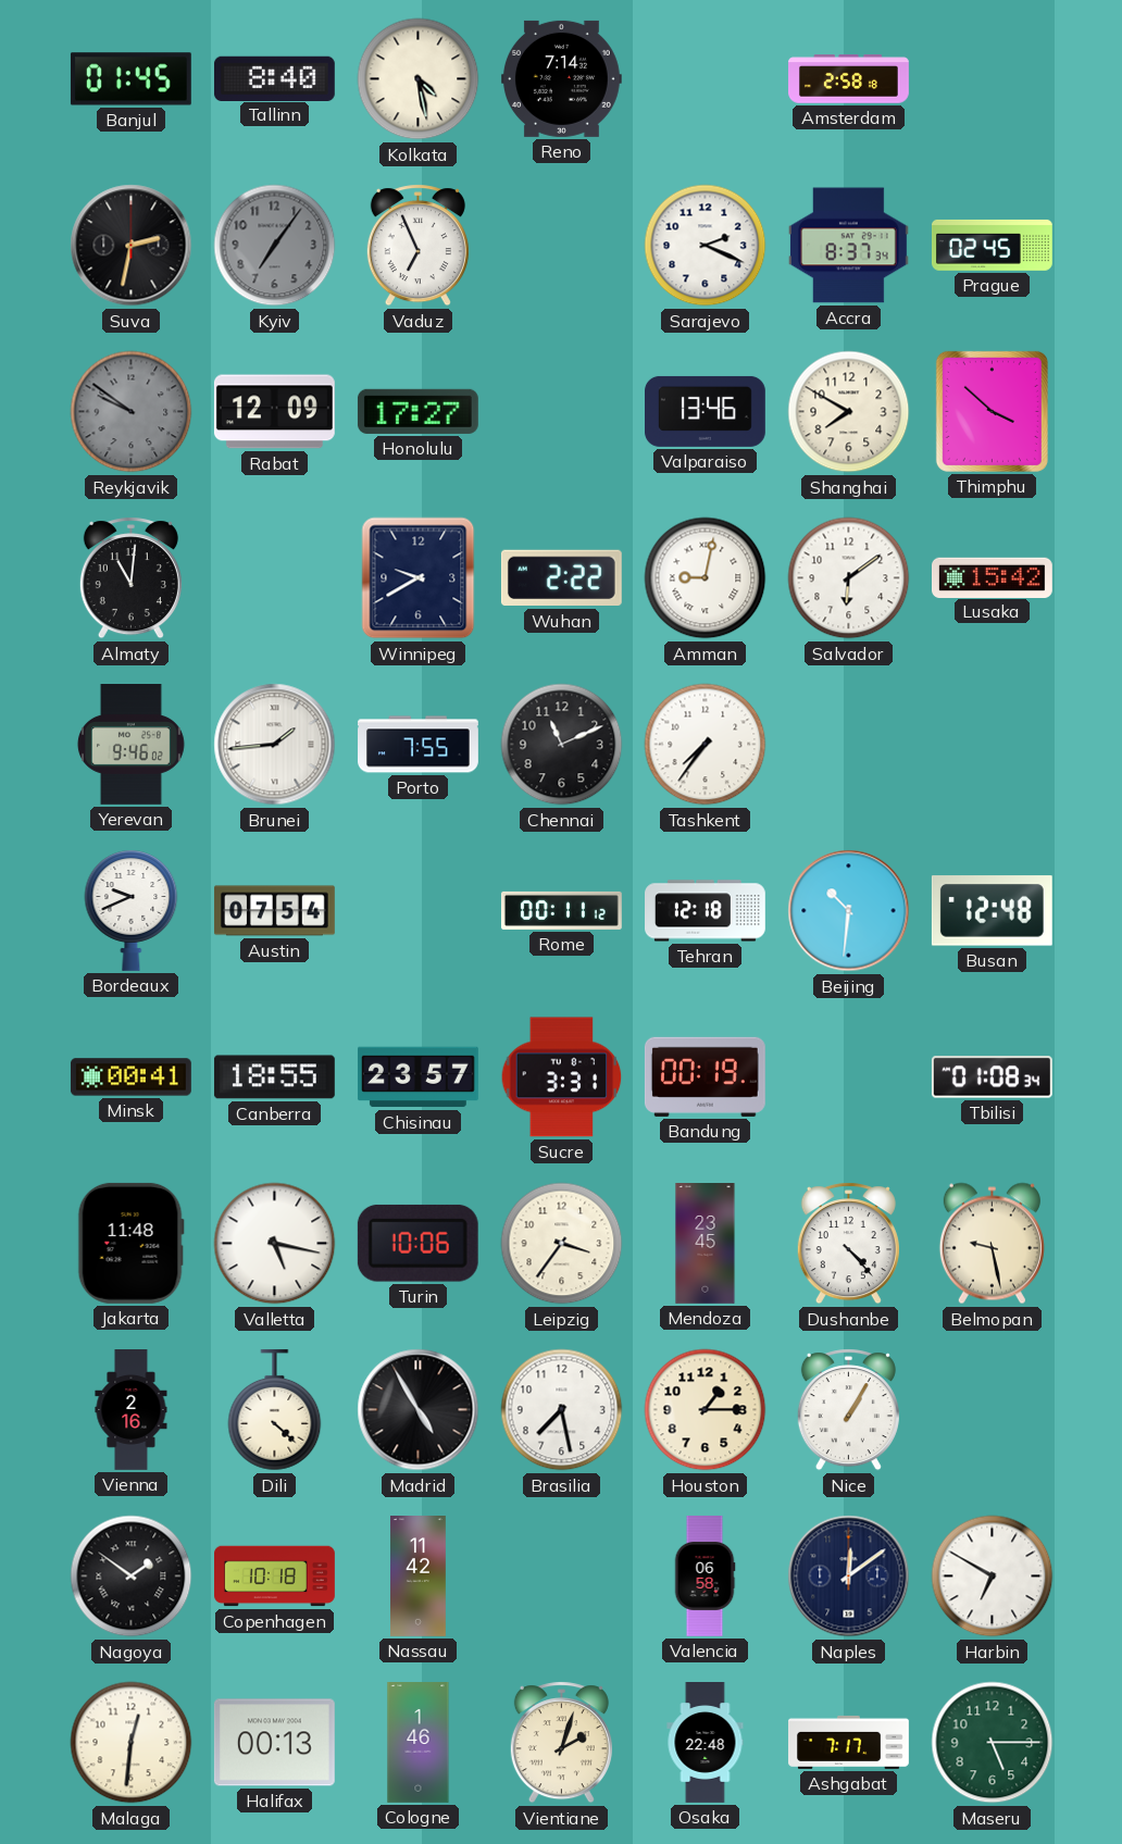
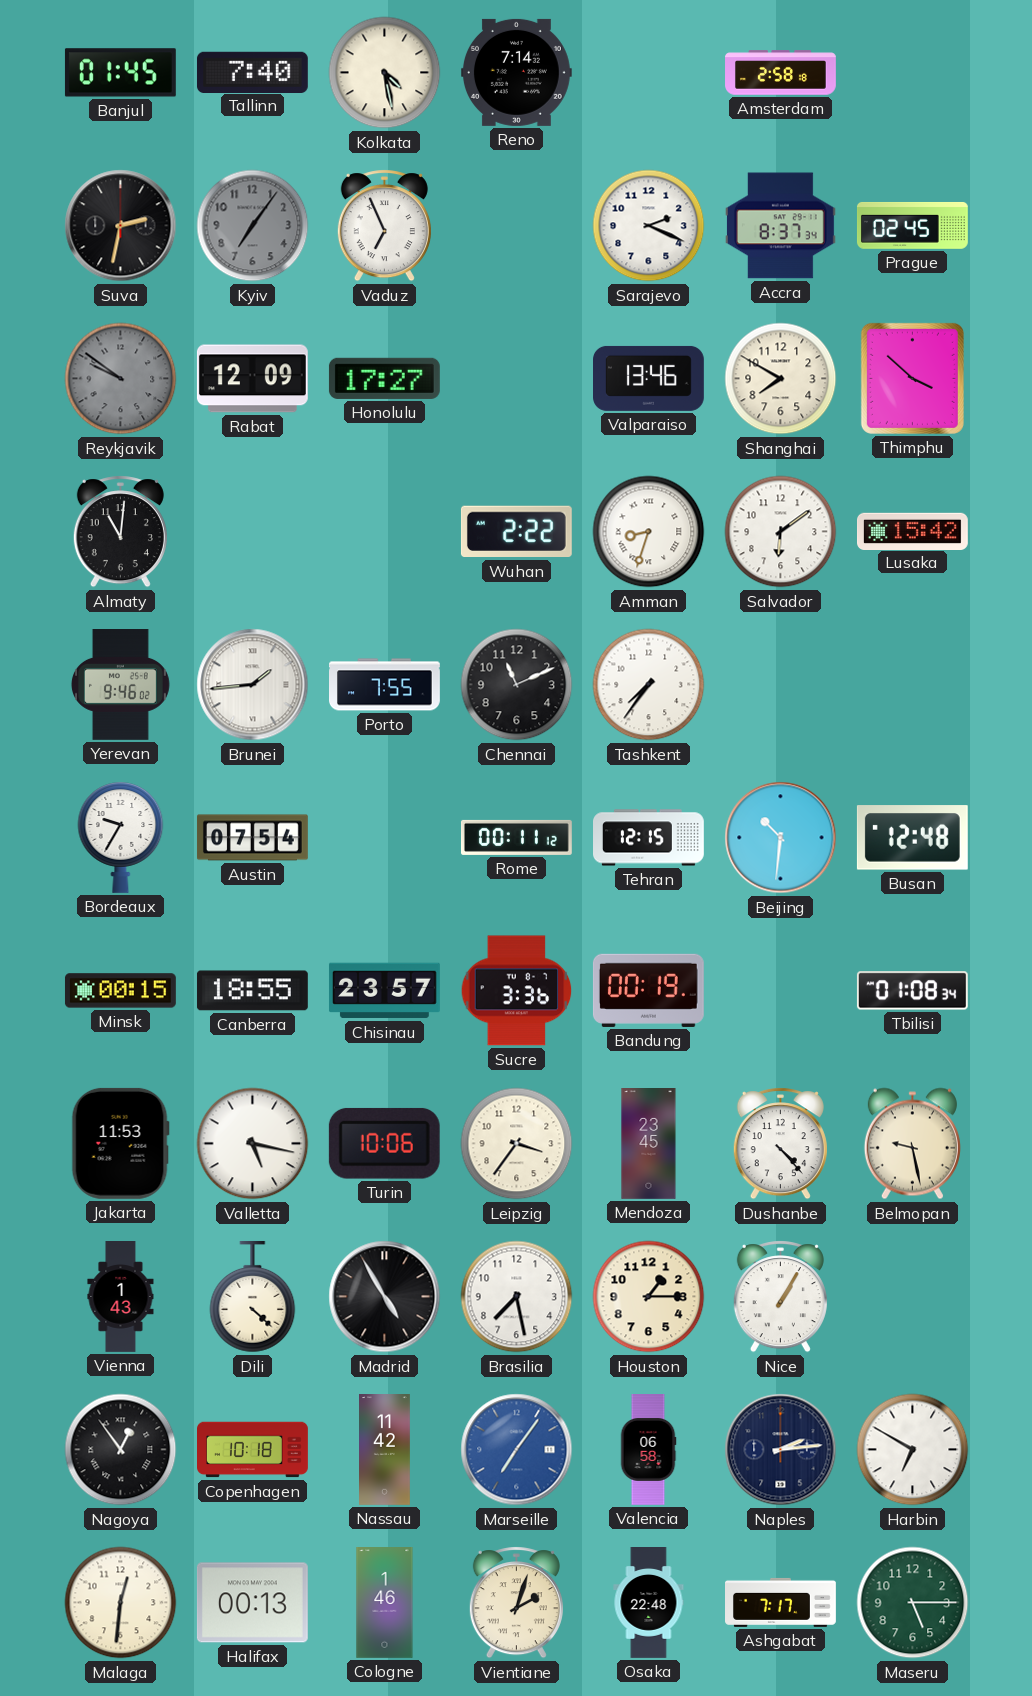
Tallinn: 8:40 -> 7:40
Winnipeg: 9:40 -> none
Amman: 9:02 -> 8:33
Bordeaux: 9:41 -> 9:35
Tehran: 12:18 -> 12:15
Minsk: 00:41 -> 00:15
Sucre: 3:31 -> 3:36
Jakarta: 11:48 -> 11:53
Vienna: 2:16 -> 1:43
Nagoya: 1:51 -> 12:54
Marseille: none -> 7:06
Naples: 12:09 -> 2:14
